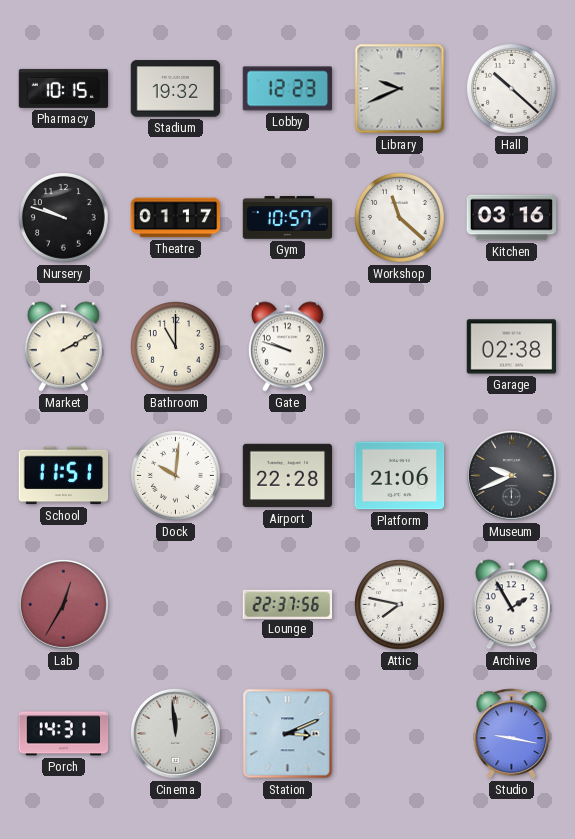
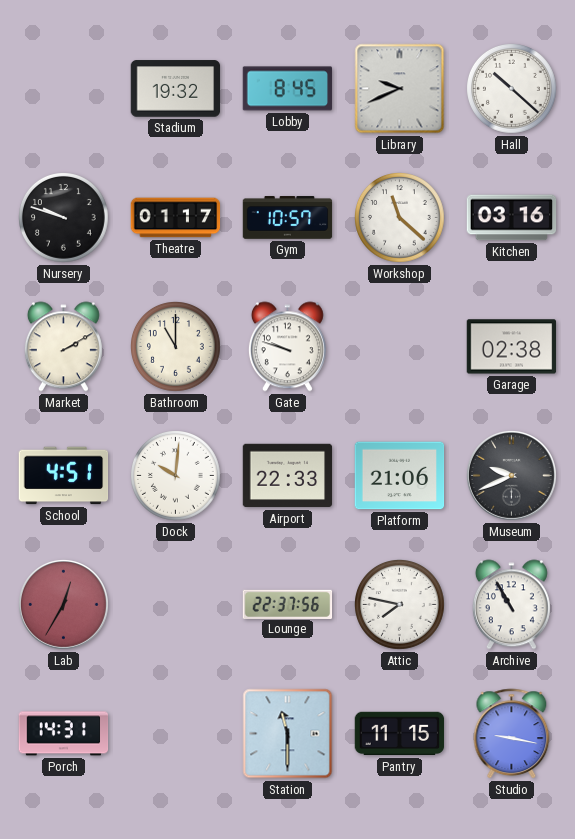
Pharmacy: 10:15 -> none
Lobby: 12:23 -> 8:45
School: 11:51 -> 4:51
Airport: 22:28 -> 22:33
Archive: 1:55 -> 10:55
Cinema: 11:59 -> none
Station: 3:11 -> 11:30
Pantry: none -> 11:15
